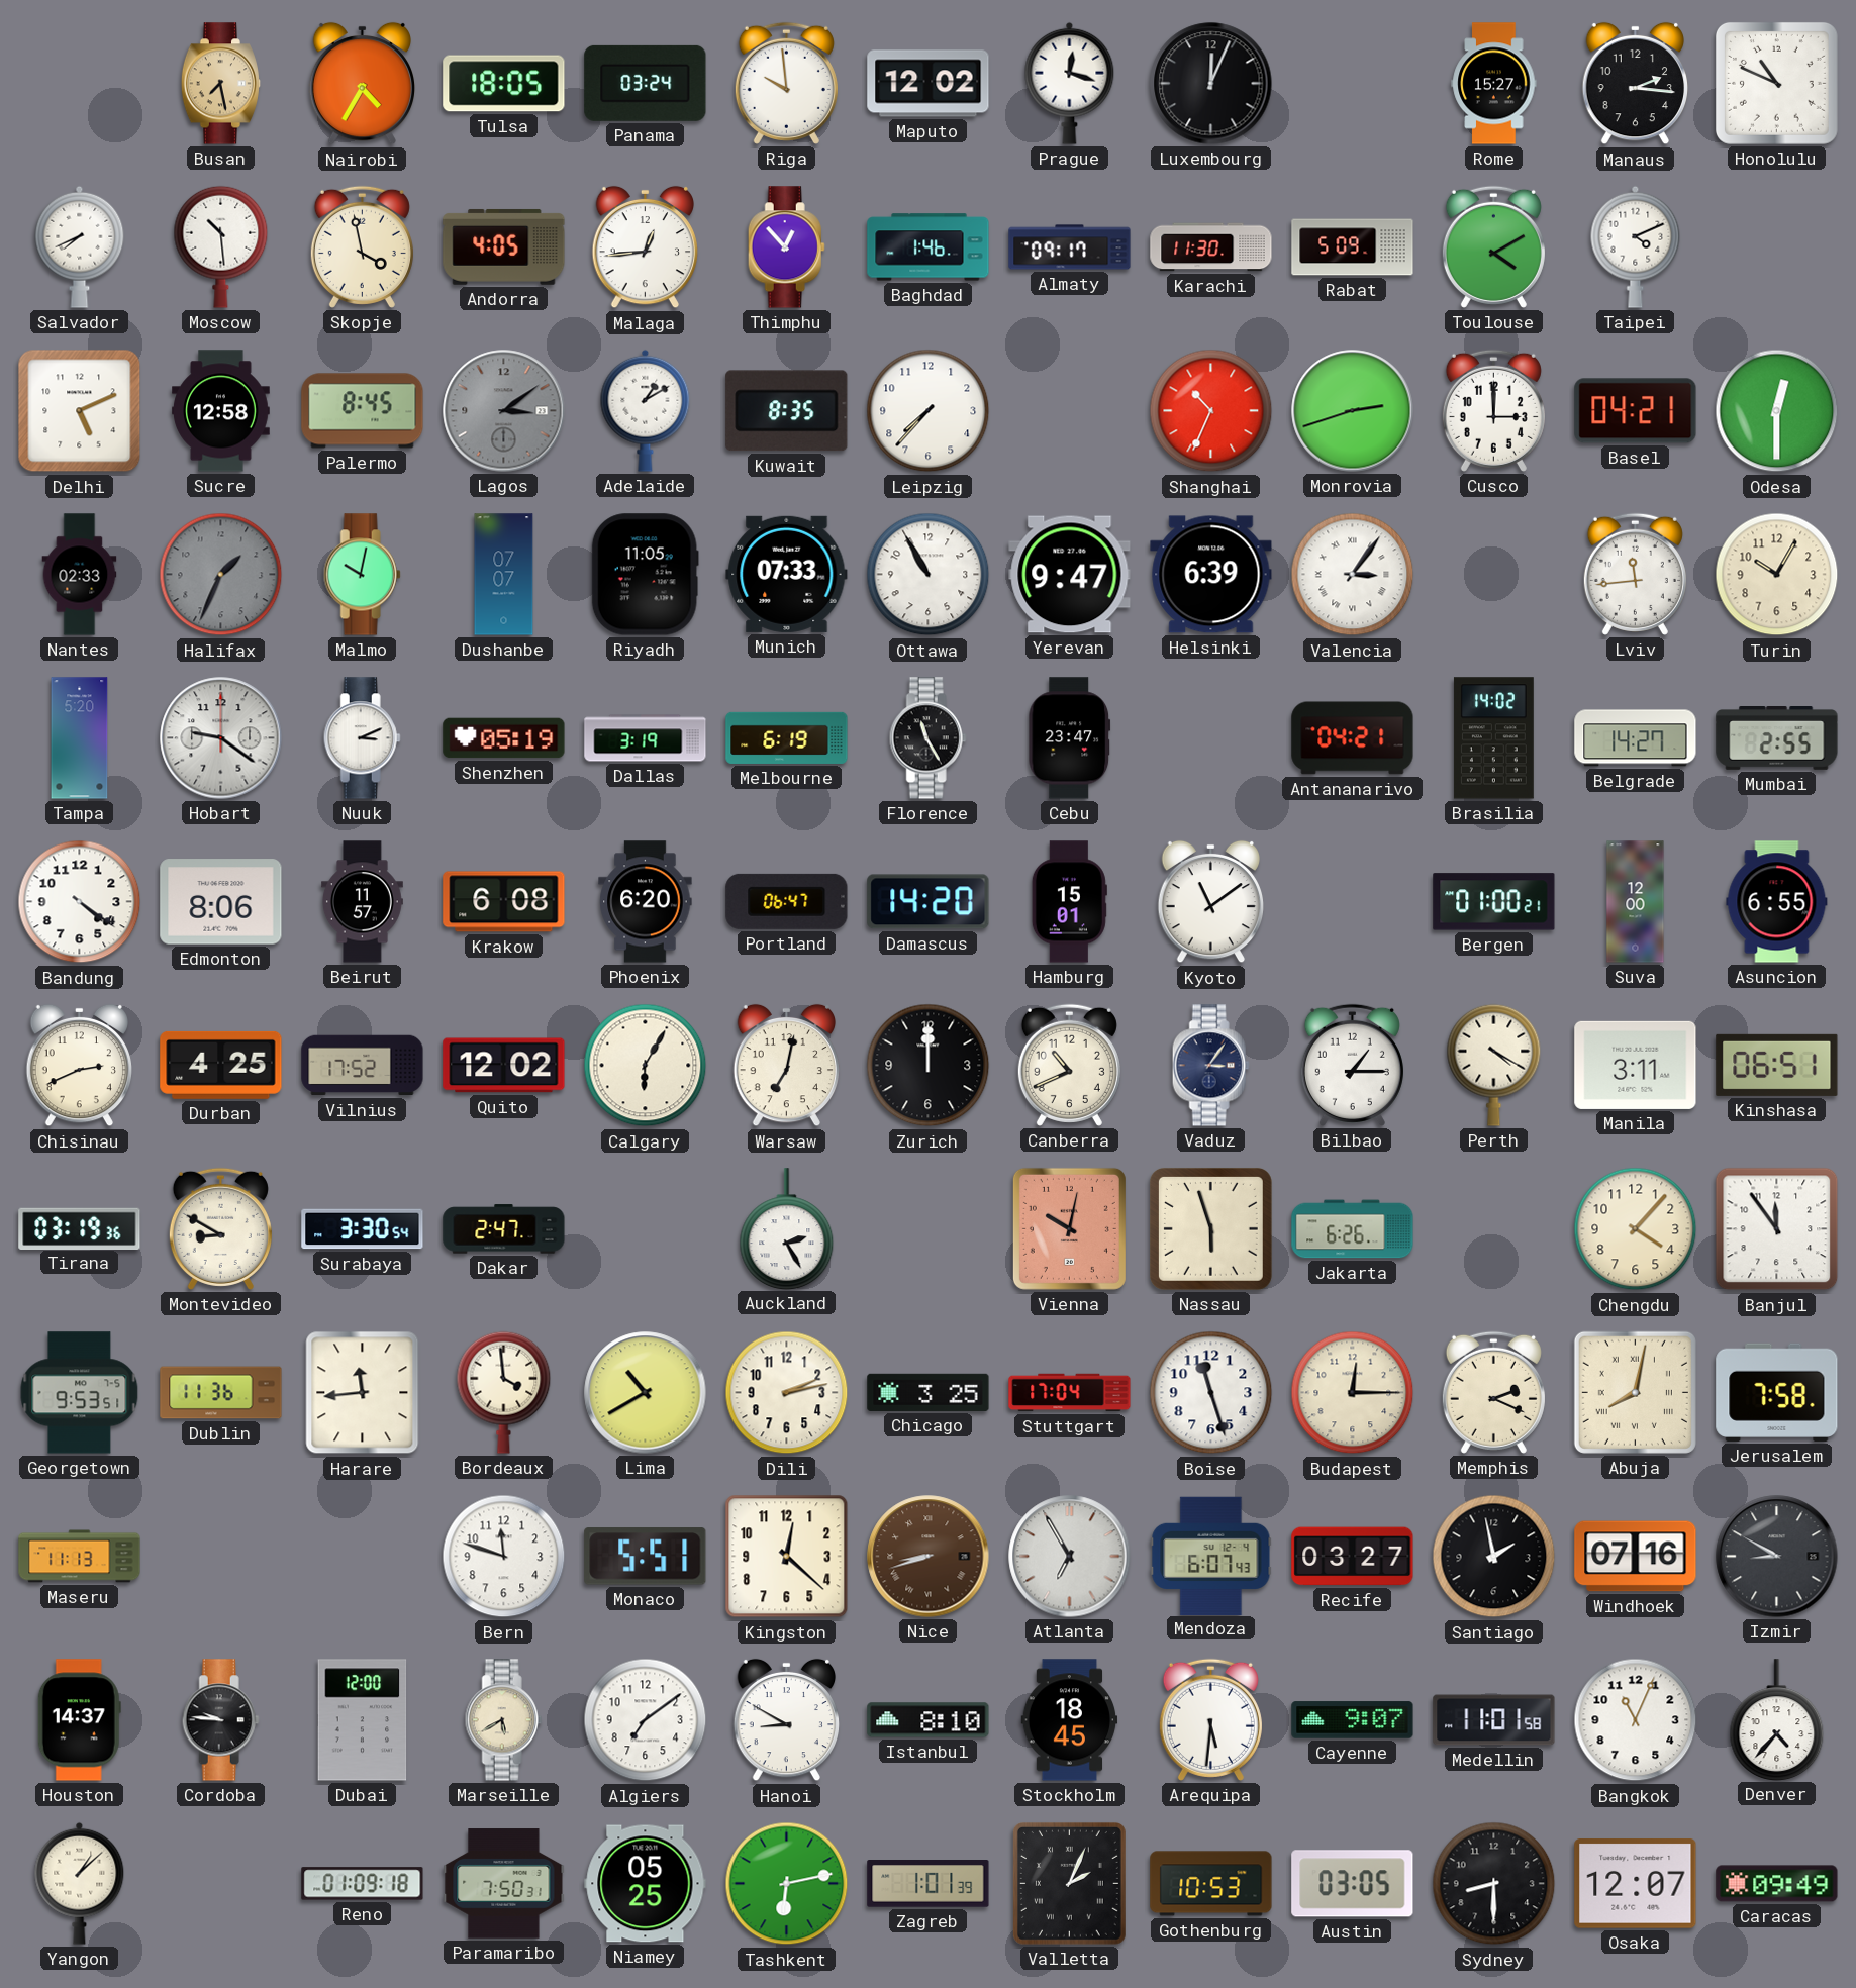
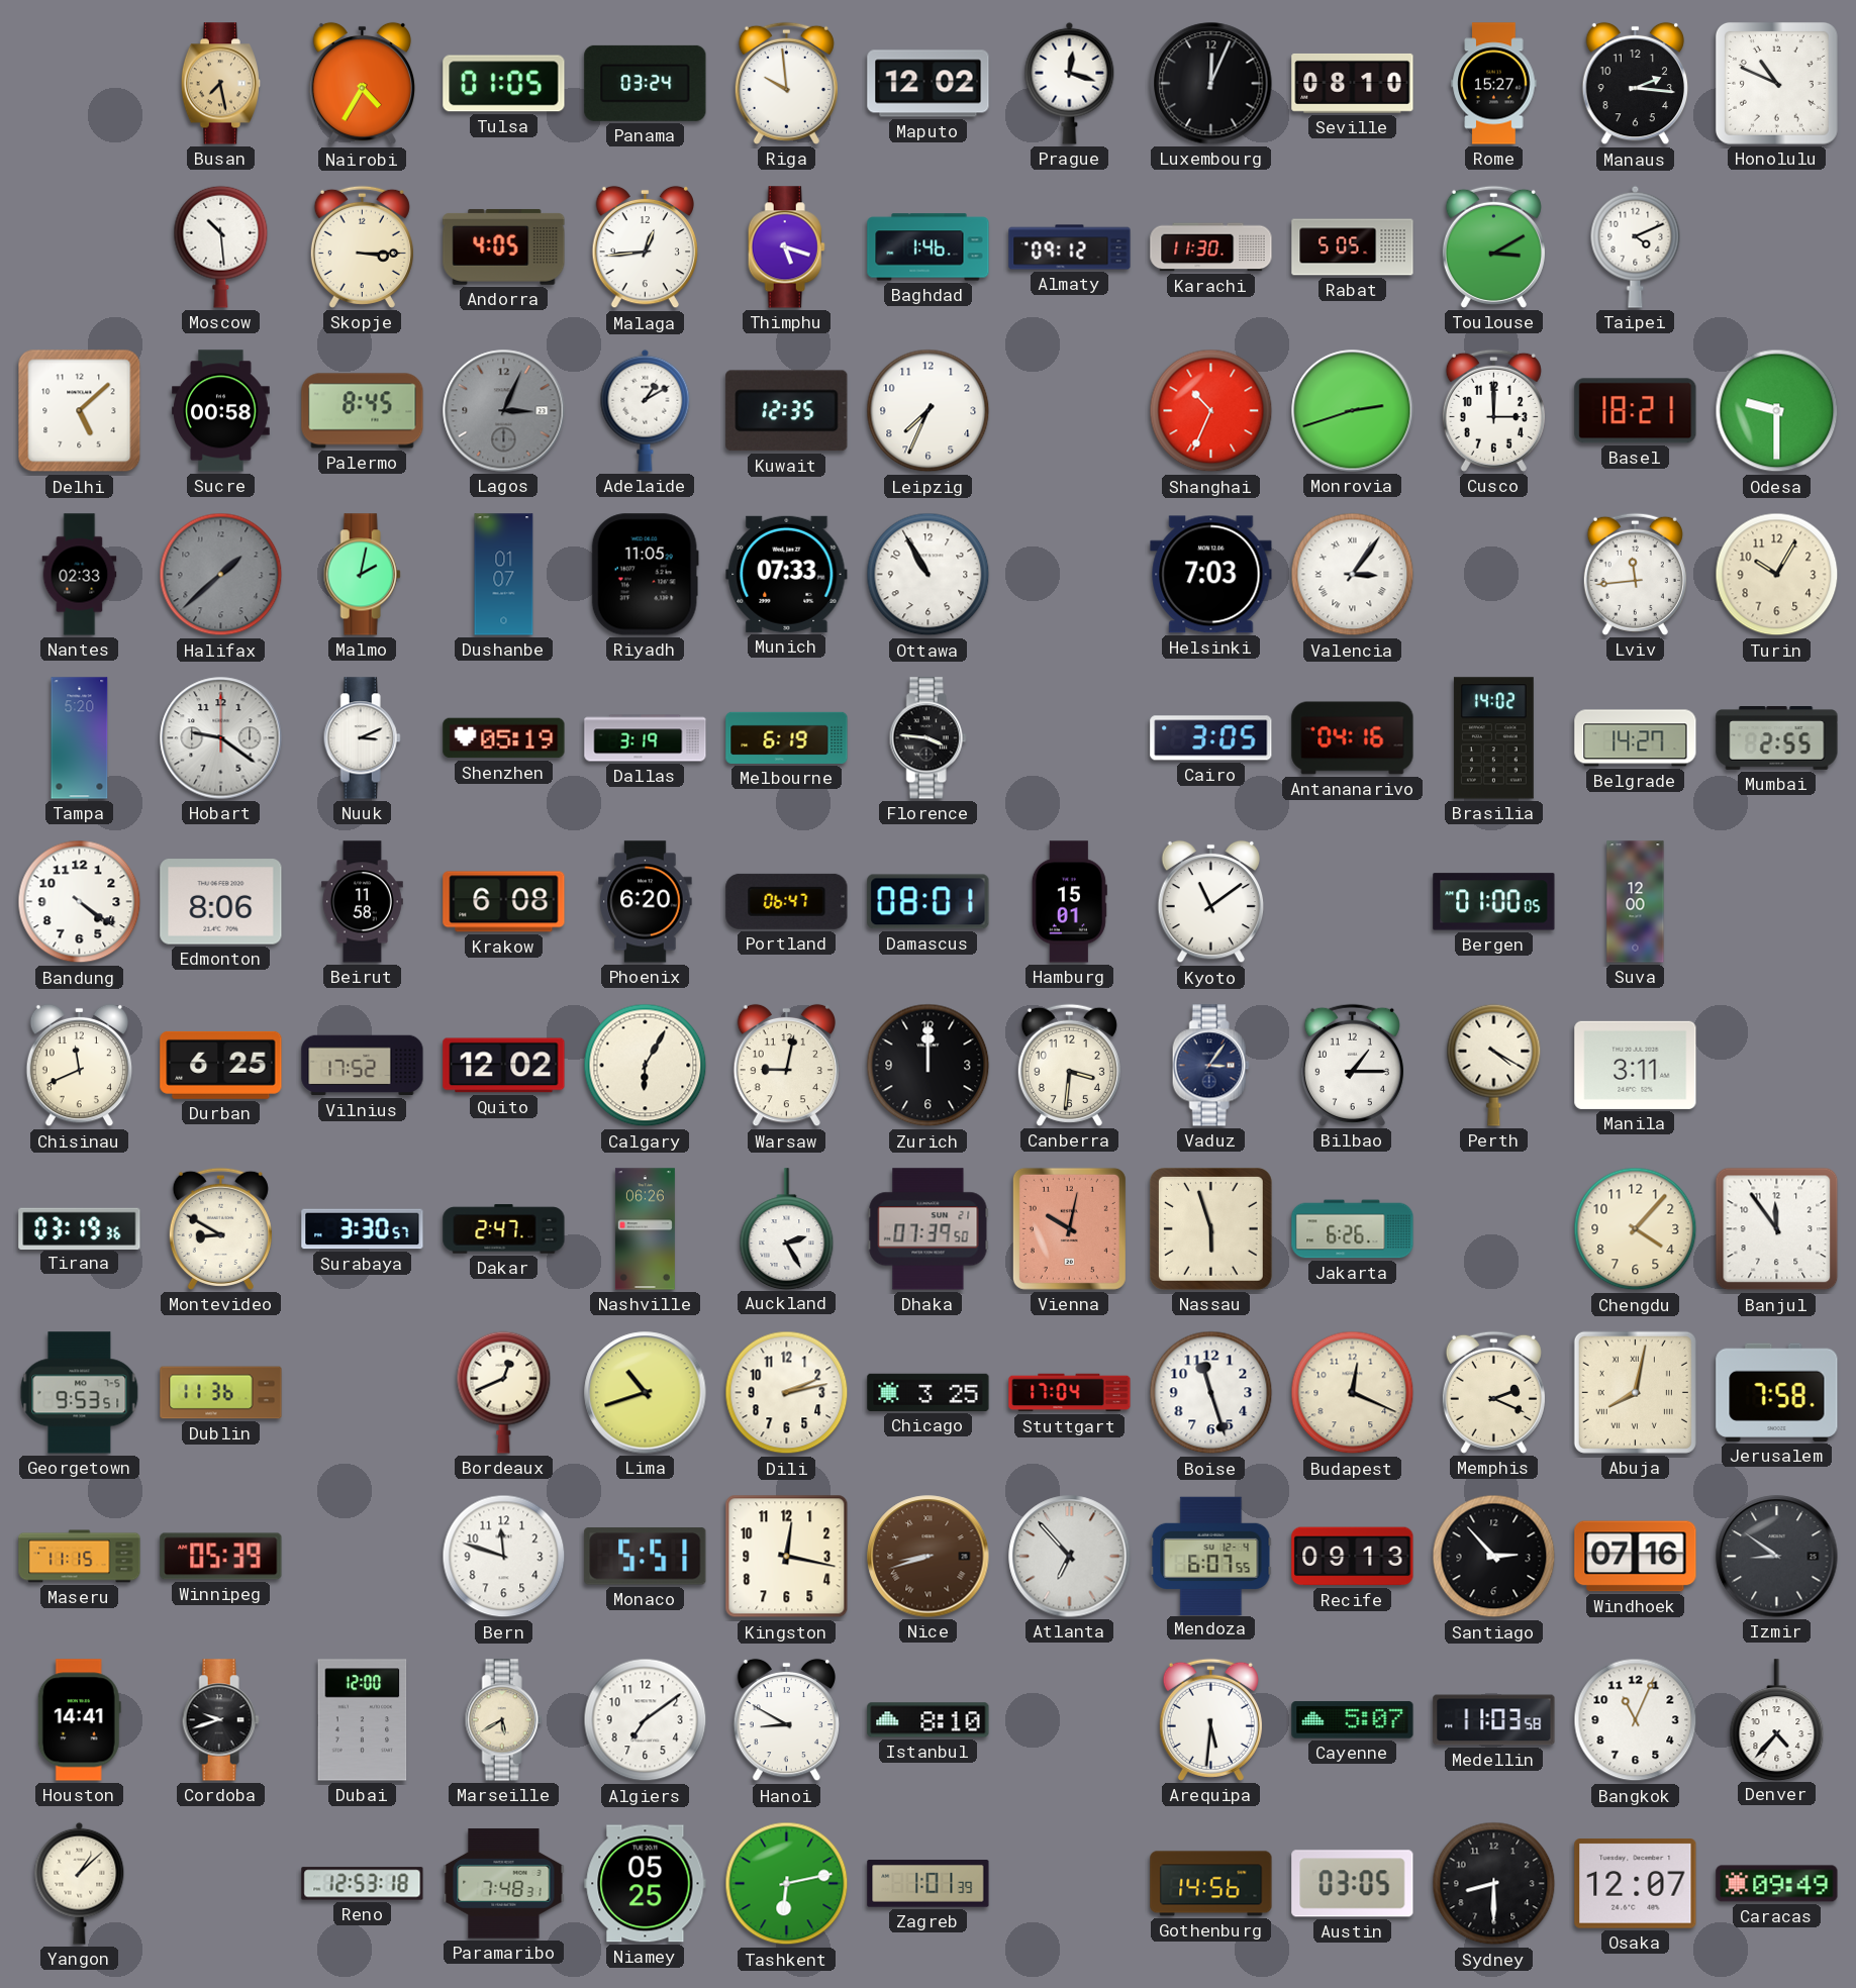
Tulsa: 18:05 -> 01:05
Seville: none -> 08:10
Salvador: 7:41 -> none
Skopje: 3:58 -> 3:15
Thimphu: 12:53 -> 5:18
Almaty: 09:17 -> 09:12
Rabat: 5:09 -> 5:05
Toulouse: 4:10 -> 3:10
Delhi: 5:11 -> 5:08
Sucre: 12:58 -> 00:58
Lagos: 3:09 -> 3:04
Kuwait: 8:35 -> 12:35
Leipzig: 7:37 -> 7:34
Basel: 04:21 -> 18:21
Odesa: 12:30 -> 9:30
Halifax: 1:34 -> 1:38
Malmo: 10:02 -> 2:02
Dushanbe: 07:07 -> 01:07
Yerevan: 9:47 -> none
Helsinki: 6:39 -> 7:03
Florence: 11:25 -> 3:46
Cebu: 23:47 -> none
Cairo: none -> 3:05
Antananarivo: 04:21 -> 04:16
Beirut: 11:57 -> 11:58
Damascus: 14:20 -> 08:01
Bergen: 01:00:21 -> 01:00:05
Asuncion: 6:55 -> none
Chisinau: 2:41 -> 11:41
Durban: 4:25 -> 6:25
Warsaw: 7:02 -> 9:02
Canberra: 10:41 -> 3:31
Kinshasa: 06:51 -> none
Surabaya: 3:30:54 -> 3:30:57
Nashville: none -> 06:26
Dhaka: none -> 07:39
Harare: 11:44 -> none
Bordeaux: 3:59 -> 12:41
Lima: 10:40 -> 10:42
Budapest: 12:15 -> 12:19
Maseru: 11:13 -> 11:15
Winnipeg: none -> 05:39
Kingston: 12:22 -> 12:17
Atlanta: 6:55 -> 6:53
Mendoza: 6:07:43 -> 6:07:55
Recife: 03:27 -> 09:13
Santiago: 1:58 -> 2:53
Izmir: 8:50 -> 8:51
Houston: 14:37 -> 14:41
Cordoba: 9:46 -> 9:42
Stockholm: 18:45 -> none
Cayenne: 9:07 -> 5:07
Medellin: 11:01 -> 11:03
Reno: 01:09 -> 12:53
Paramaribo: 7:50 -> 7:48
Valletta: 2:04 -> none
Gothenburg: 10:53 -> 14:56
